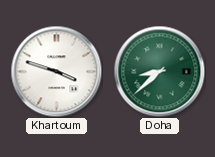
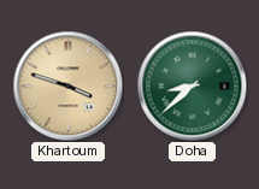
Khartoum dial: white -> champagne
